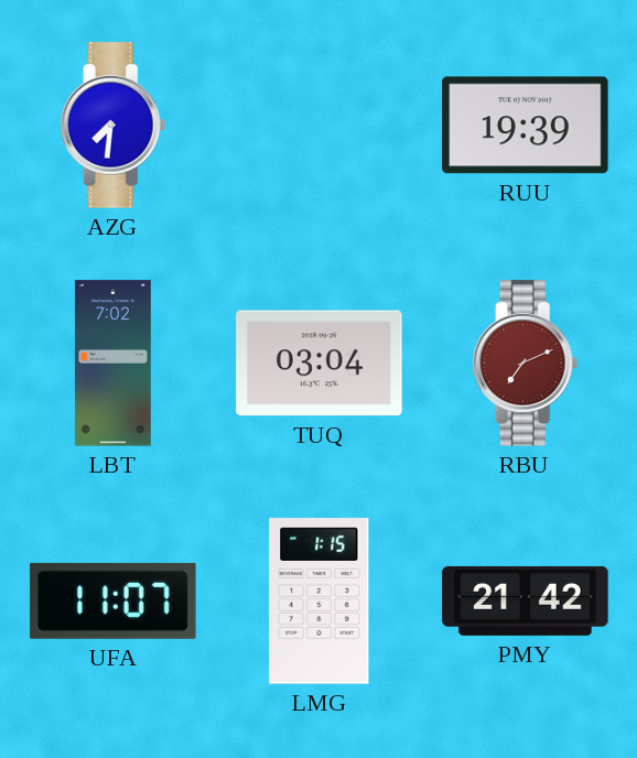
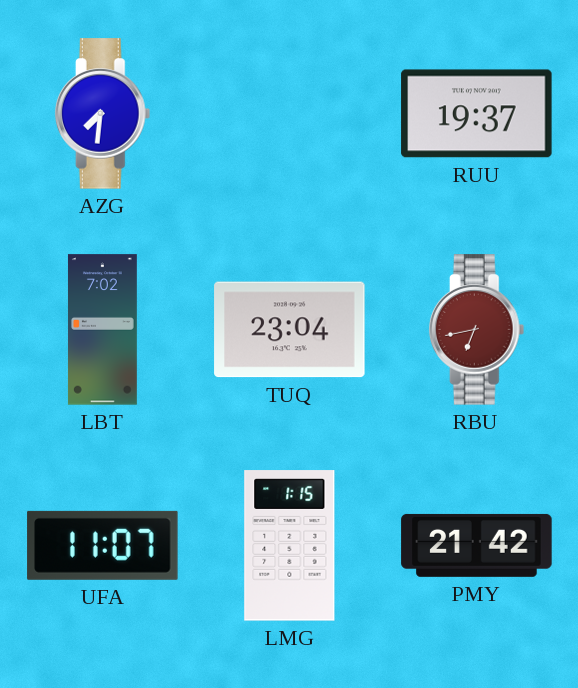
RUU: 19:39 -> 19:37
TUQ: 03:04 -> 23:04
RBU: 7:11 -> 6:43
